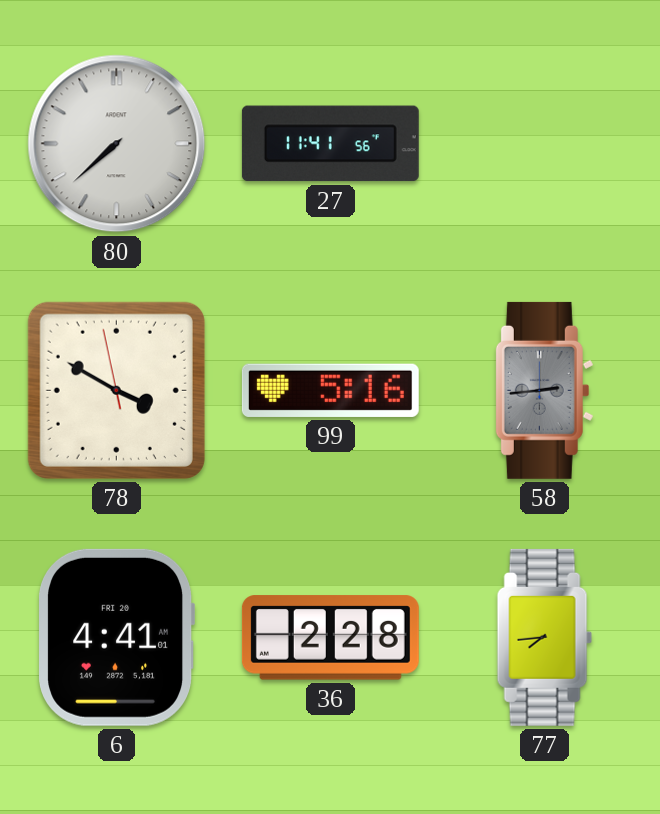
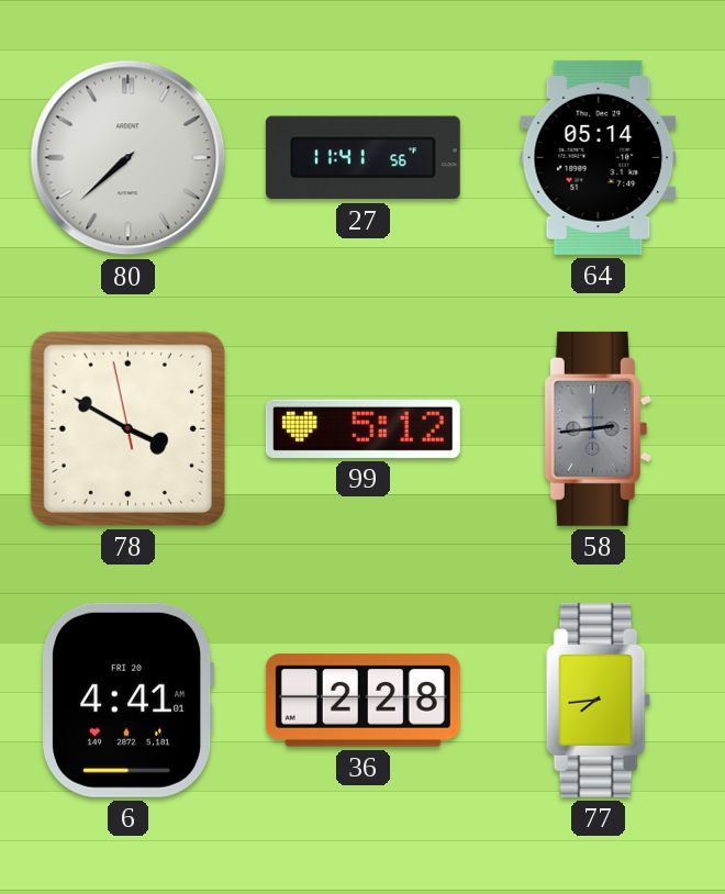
64: none -> 05:14
99: 5:16 -> 5:12
